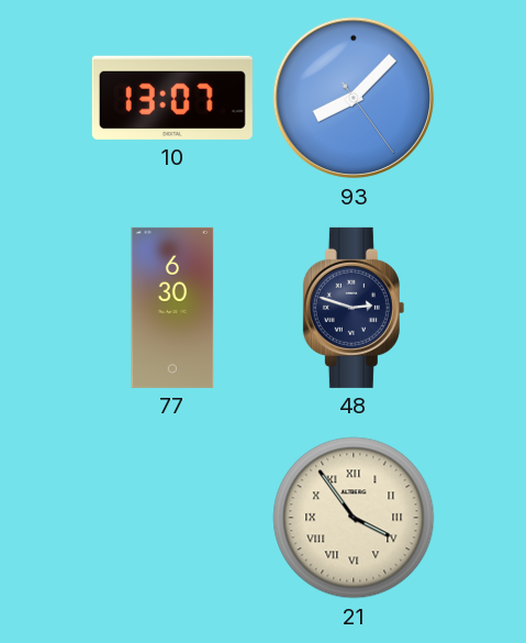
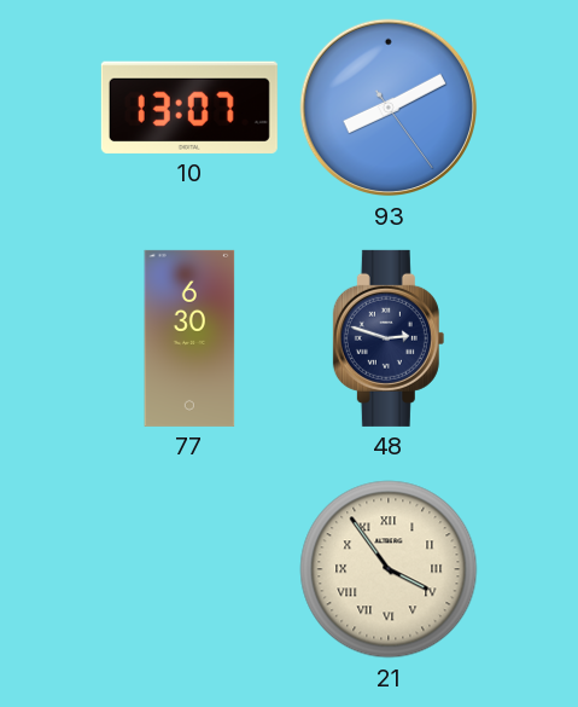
93: 8:07 -> 8:10
